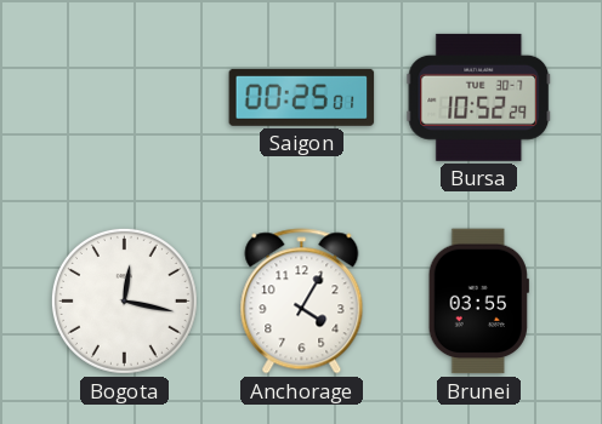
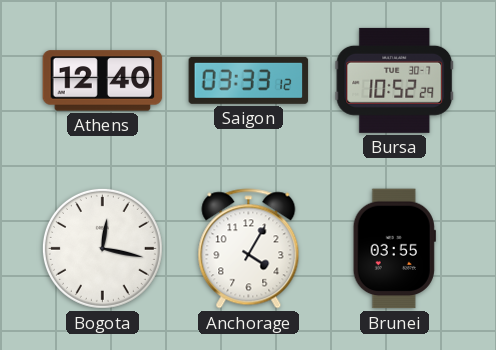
Athens: none -> 12:40
Saigon: 00:25 -> 03:33
